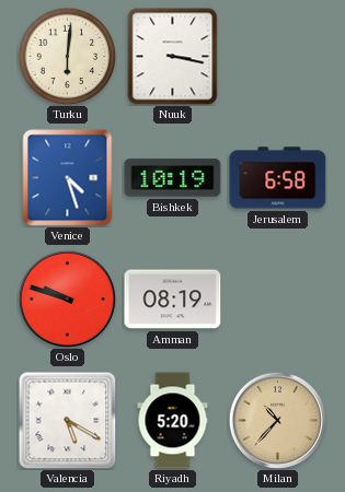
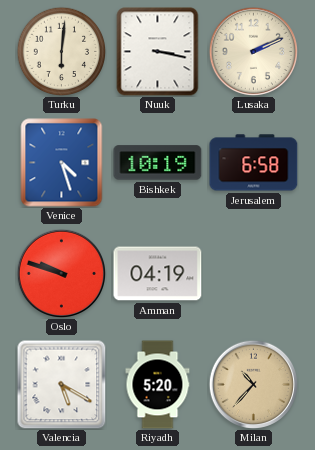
Lusaka: none -> 2:11
Amman: 08:19 -> 04:19
